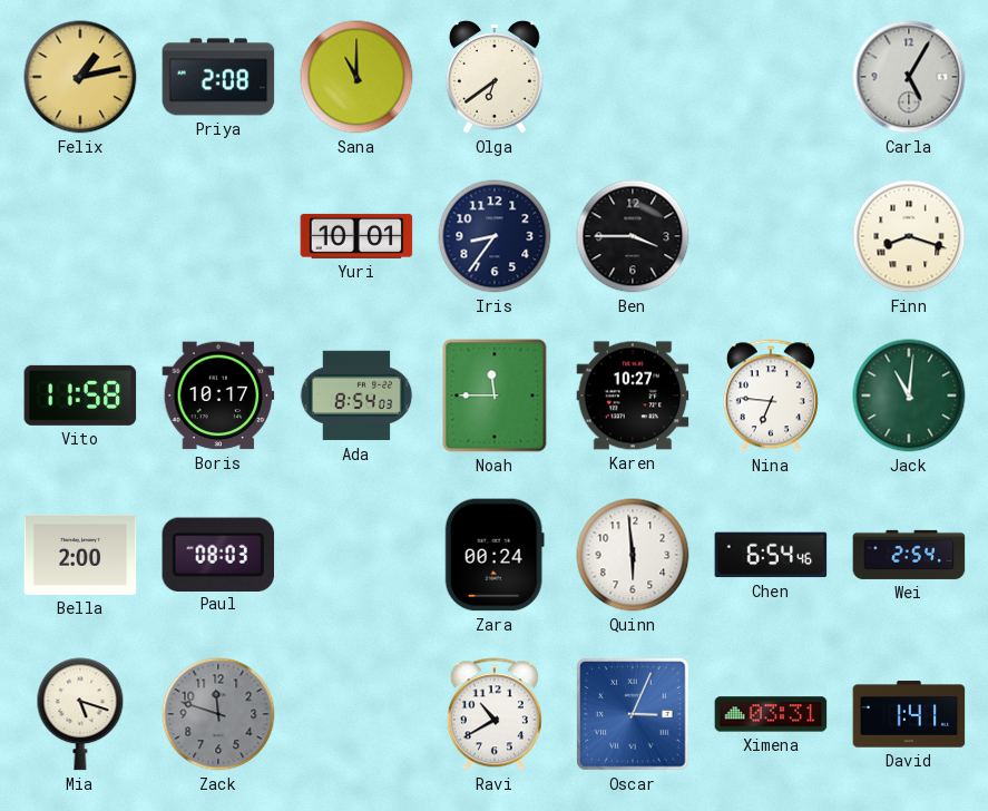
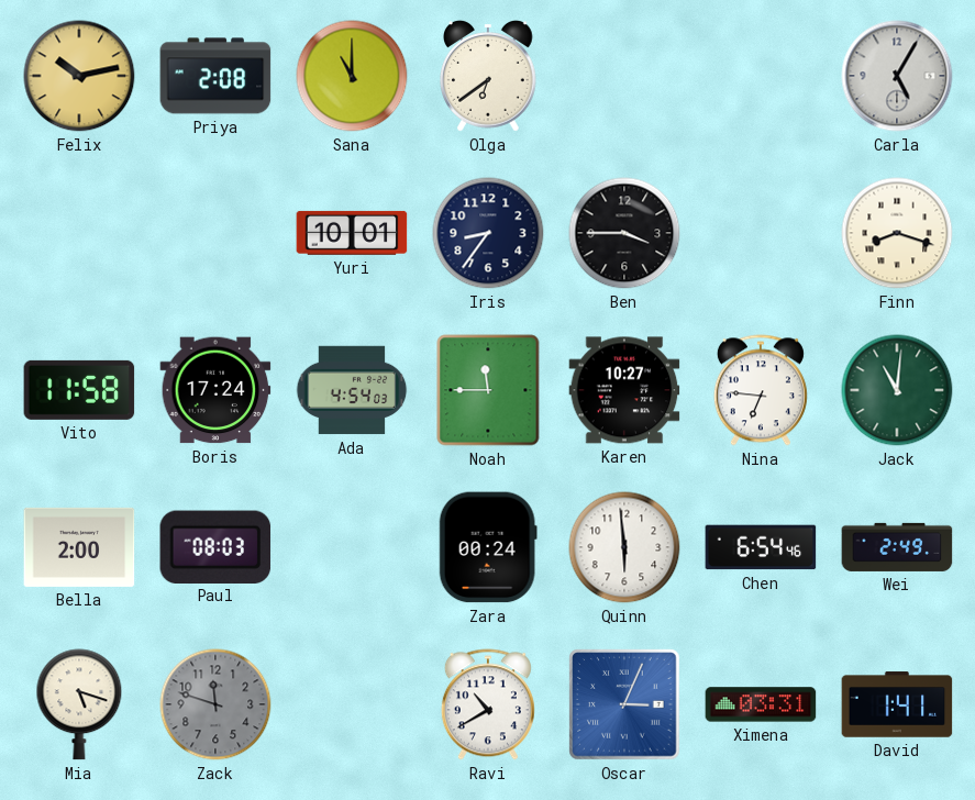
Felix: 1:13 -> 10:13
Boris: 10:17 -> 17:24
Ada: 8:54 -> 4:54
Wei: 2:54 -> 2:49
